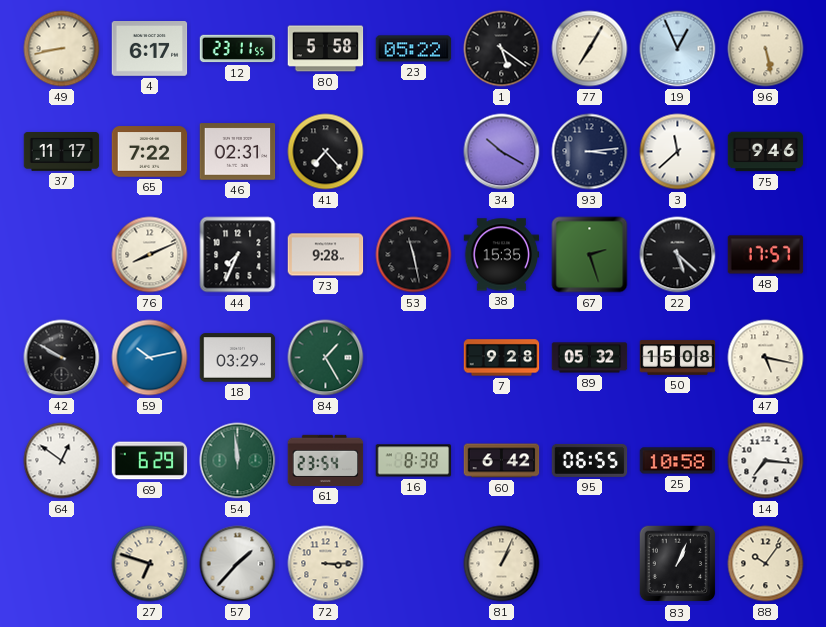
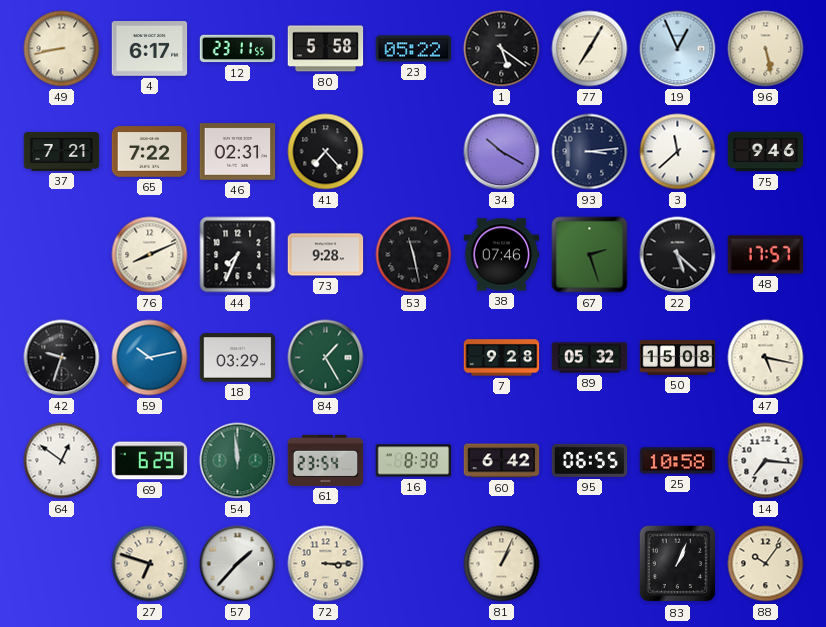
37: 11:17 -> 7:21
38: 15:35 -> 07:46
42: 9:50 -> 9:33
